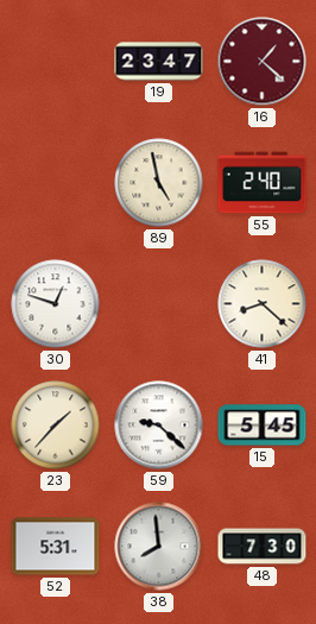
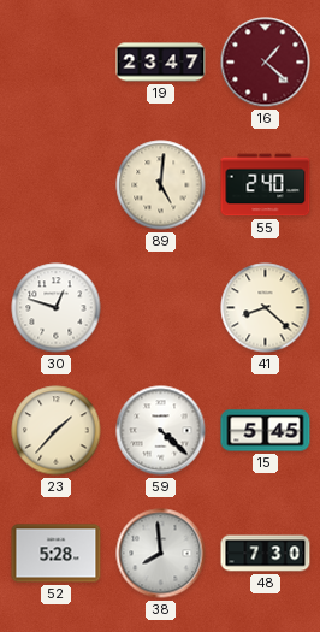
89: 4:58 -> 5:01
59: 9:22 -> 4:22
52: 5:31 -> 5:28
